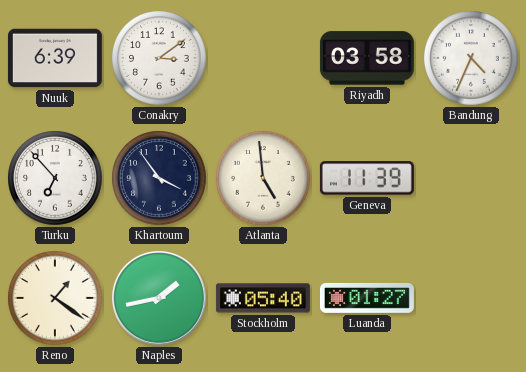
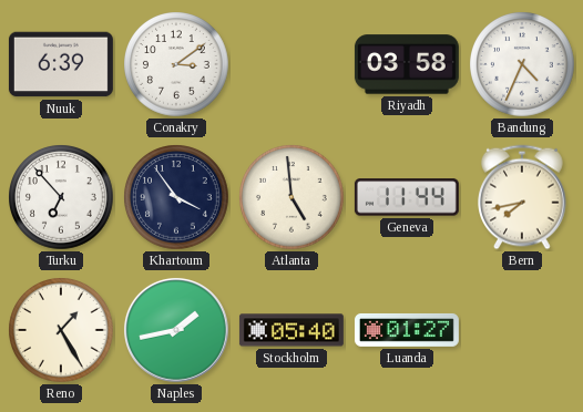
Geneva: 11:39 -> 11:44
Bern: none -> 7:43
Reno: 1:21 -> 1:25
